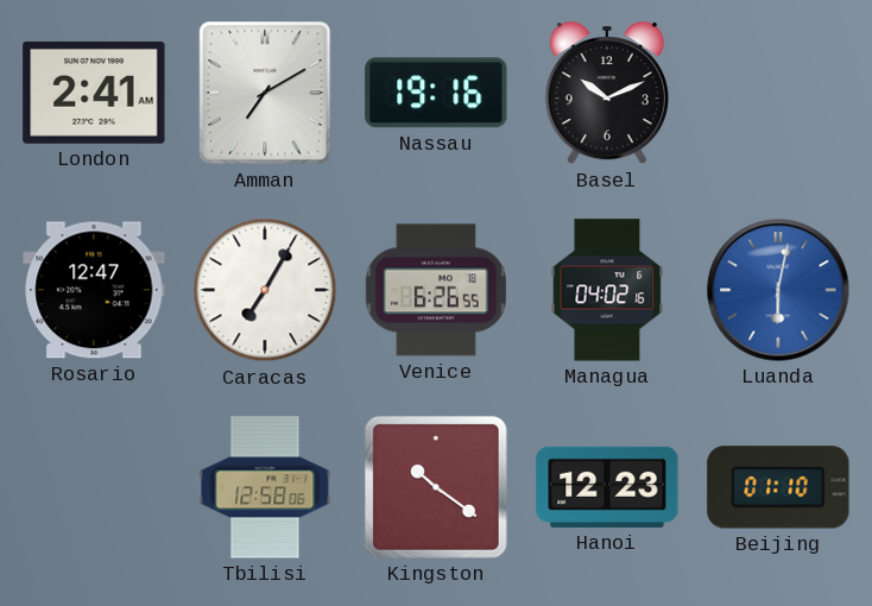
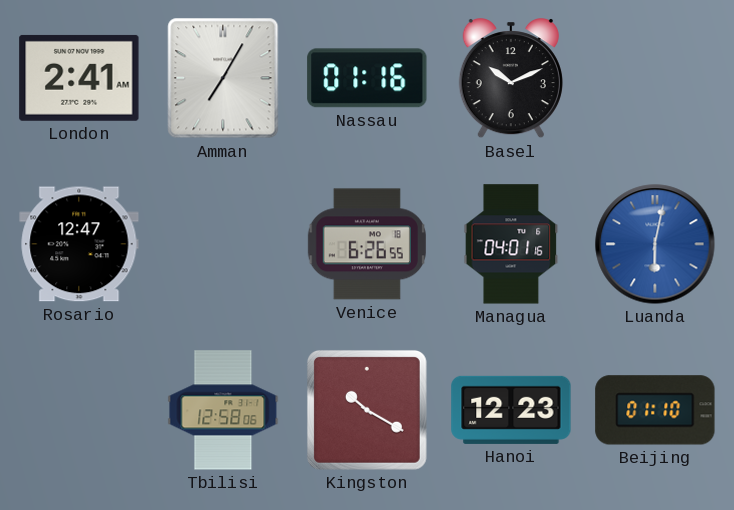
Amman: 7:10 -> 7:05
Nassau: 19:16 -> 01:16
Caracas: 7:05 -> none
Managua: 04:02 -> 04:01
Kingston: 10:21 -> 10:20
